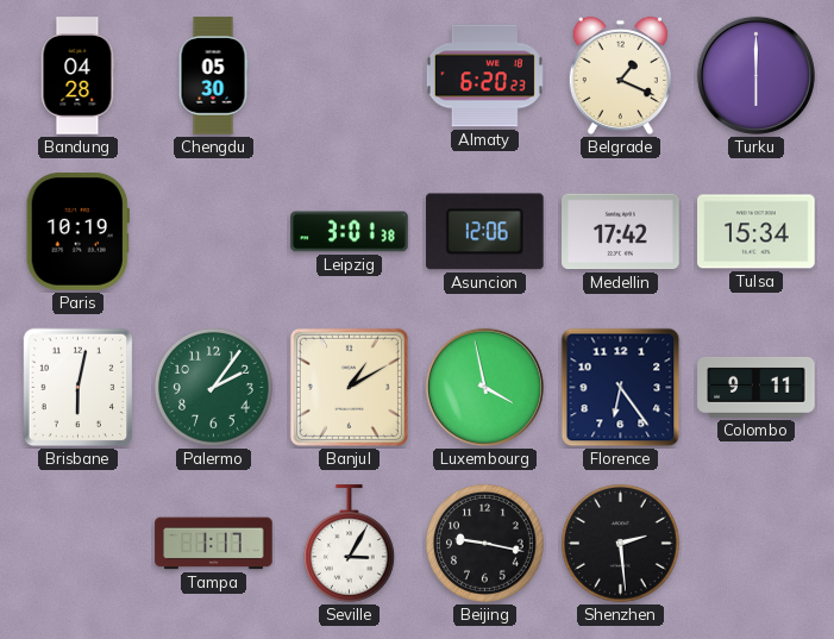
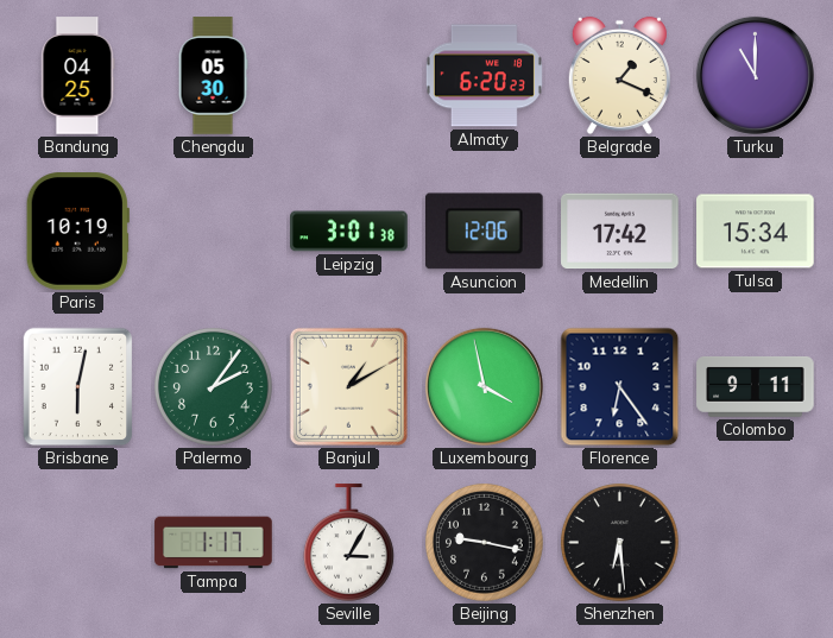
Bandung: 04:28 -> 04:25
Turku: 6:00 -> 11:00
Shenzhen: 2:29 -> 6:29
